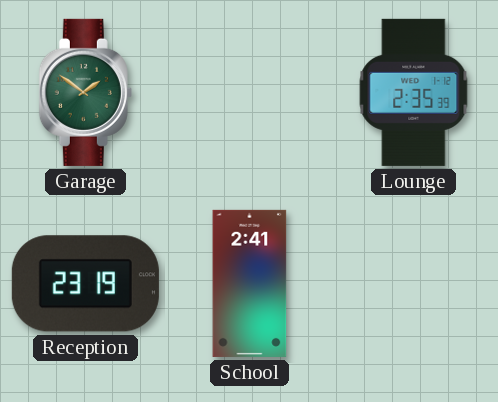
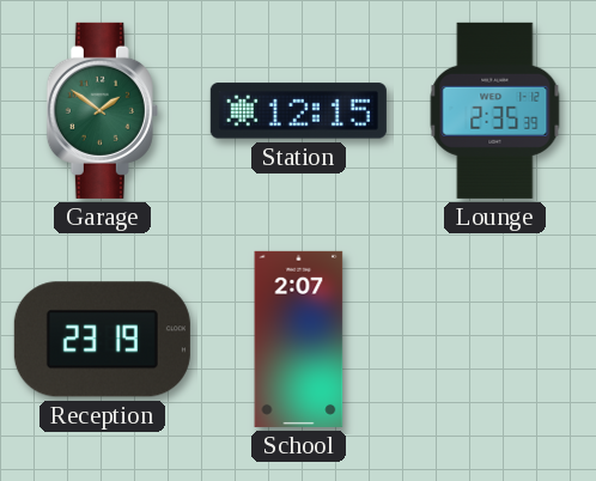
Station: none -> 12:15
School: 2:41 -> 2:07
